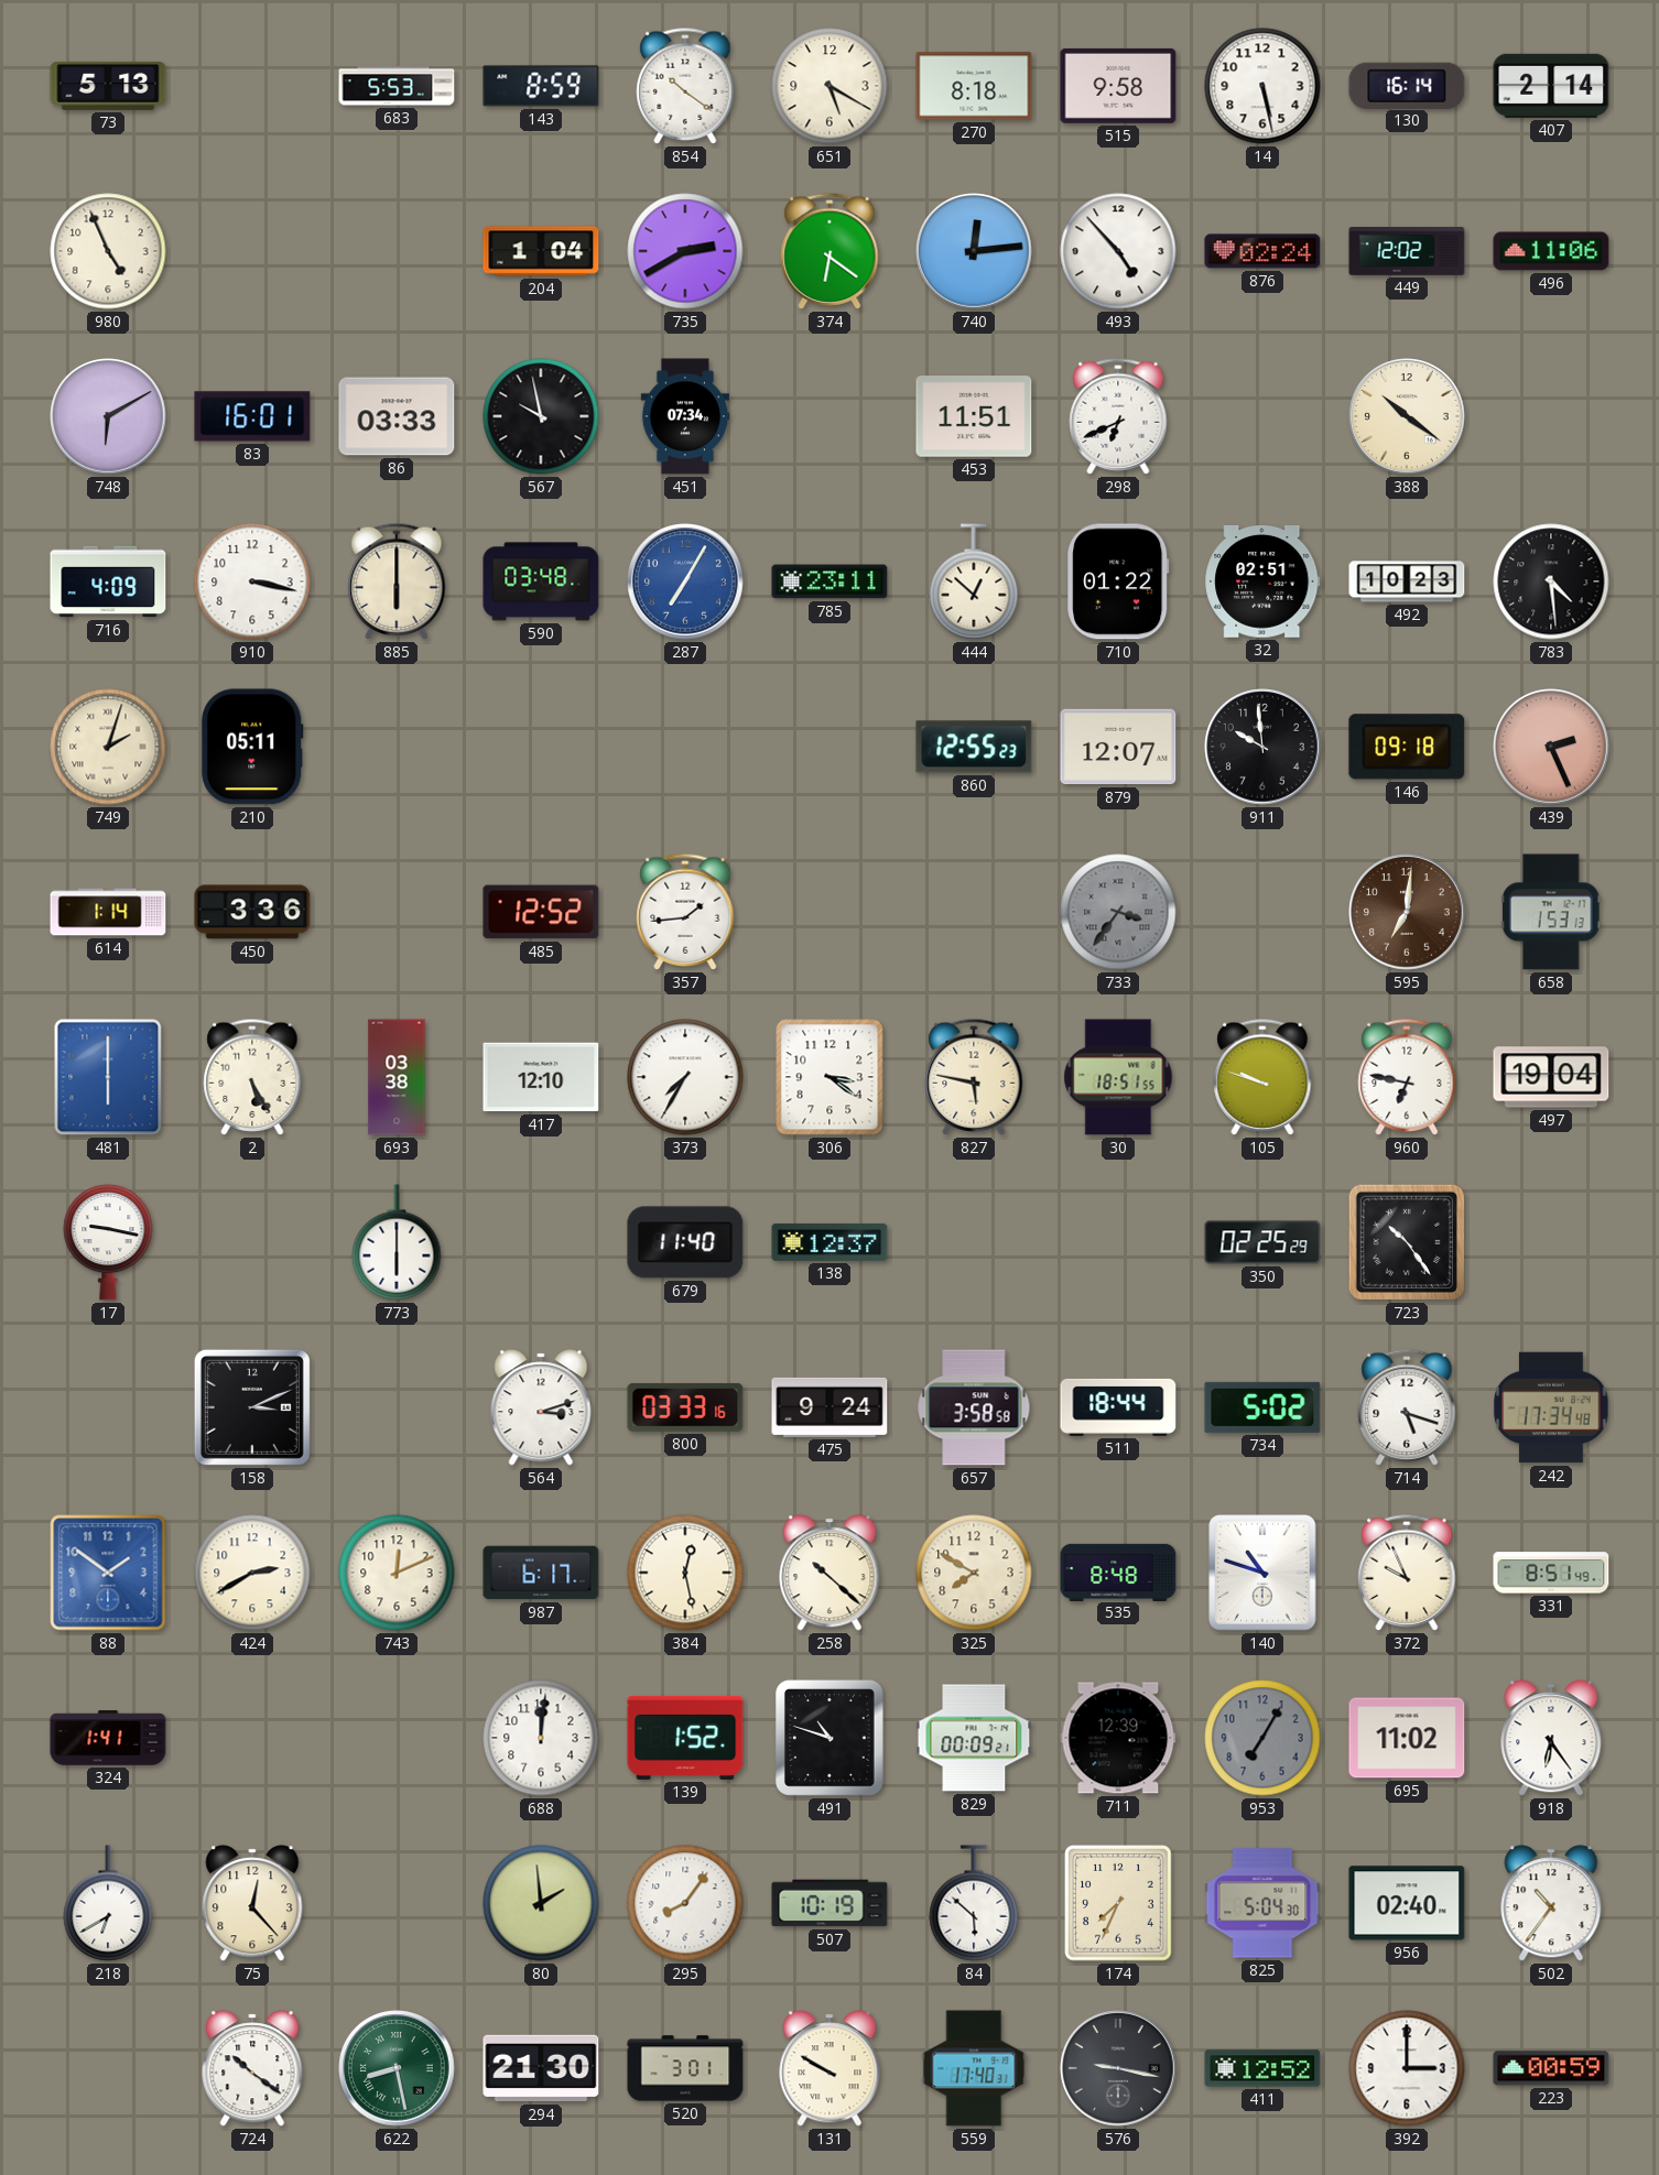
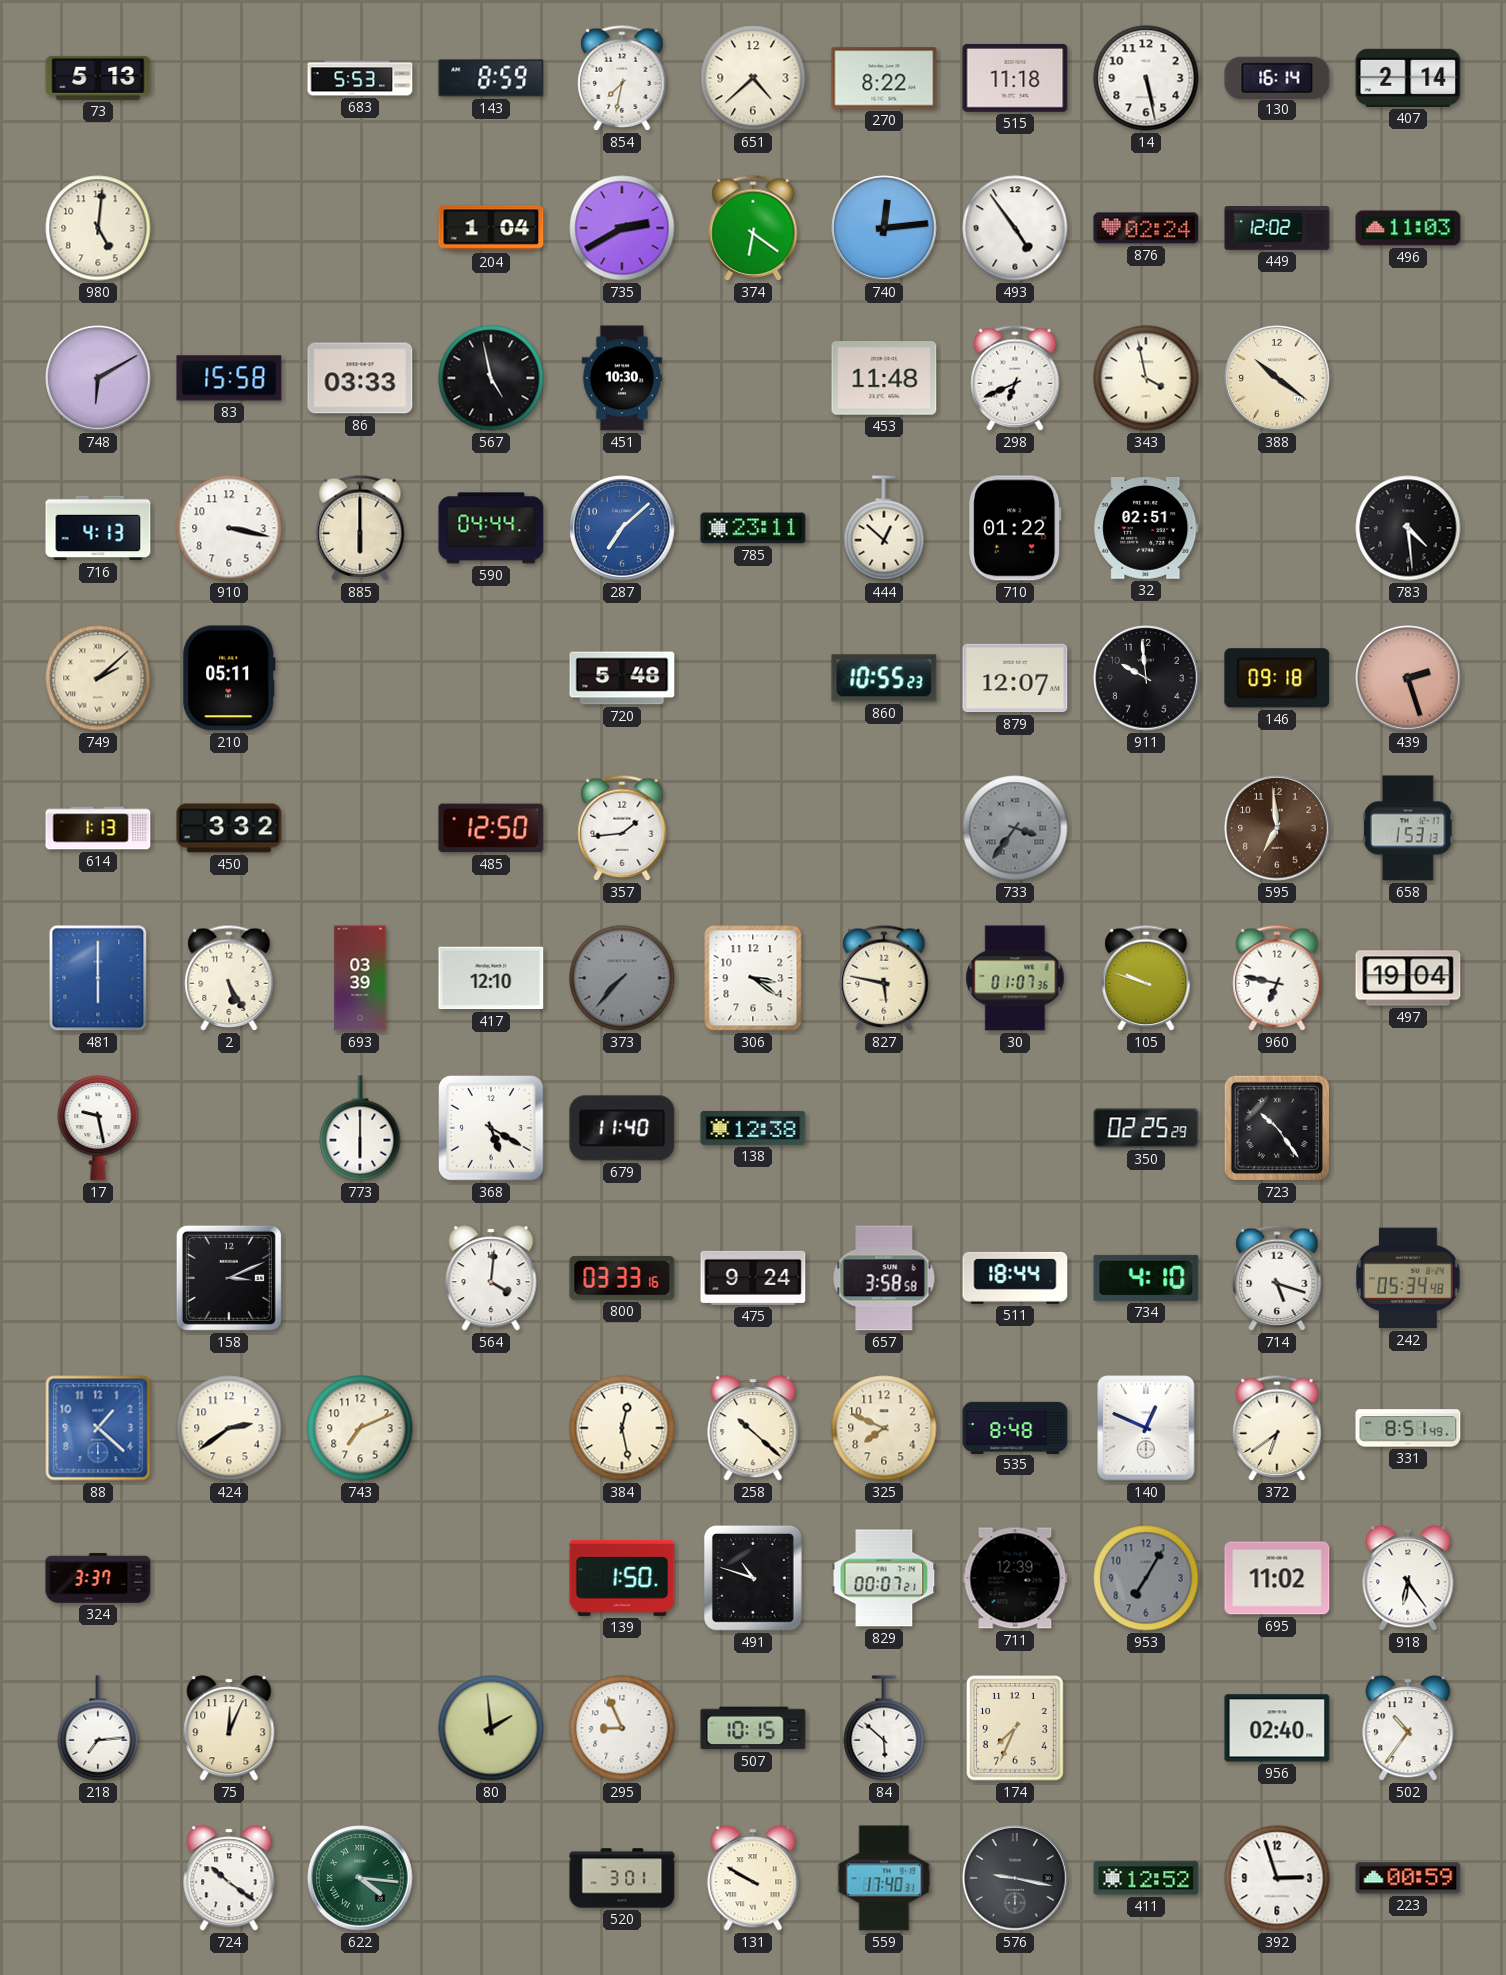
854: 10:21 -> 7:32
651: 5:20 -> 4:38
270: 8:18 -> 8:22
515: 9:58 -> 11:18
980: 4:56 -> 5:01
493: 4:53 -> 4:54
496: 11:06 -> 11:03
83: 16:01 -> 15:58
567: 9:58 -> 4:58
451: 07:34 -> 10:30
453: 11:51 -> 11:48
343: none -> 3:58
716: 4:09 -> 4:13
590: 03:48 -> 04:44
287: 7:05 -> 7:08
492: 10:23 -> none
749: 2:03 -> 2:08
720: none -> 5:48
860: 12:55 -> 10:55
439: 2:26 -> 2:27
614: 1:14 -> 1:13
450: 3:36 -> 3:32
485: 12:52 -> 12:50
595: 7:01 -> 6:59
693: 03:38 -> 03:39
373: 7:35 -> 7:37
373 dial: white -> grey
30: 18:51 -> 01:07
17: 9:17 -> 9:28
368: none -> 5:20
138: 12:37 -> 12:38
564: 3:12 -> 4:01
734: 5:02 -> 4:10
242: 17:34 -> 05:34
88: 1:51 -> 1:22
424: 2:40 -> 2:39
743: 12:11 -> 7:11
987: 6:17 -> none
325: 7:50 -> 7:49
140: 10:48 -> 12:49
372: 9:56 -> 6:39
324: 1:41 -> 3:37
688: 12:01 -> none
139: 1:52 -> 1:50
829: 00:09 -> 00:07
218: 6:40 -> 7:14
75: 12:23 -> 12:04
295: 8:06 -> 8:56
507: 10:19 -> 10:15
825: 5:04 -> none
622: 8:28 -> 4:16
294: 21:30 -> none
392: 3:00 -> 2:57
